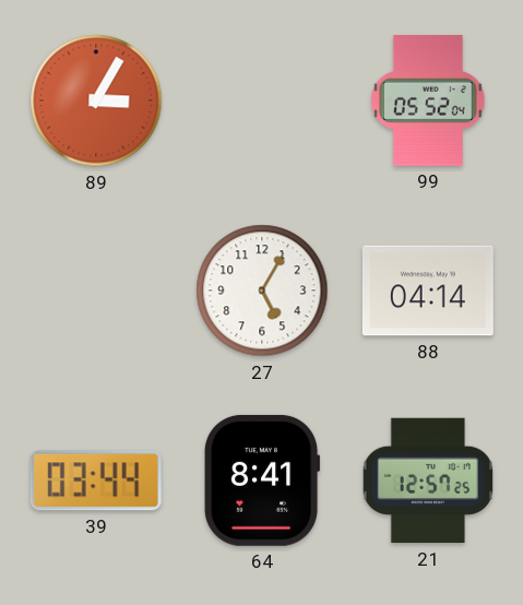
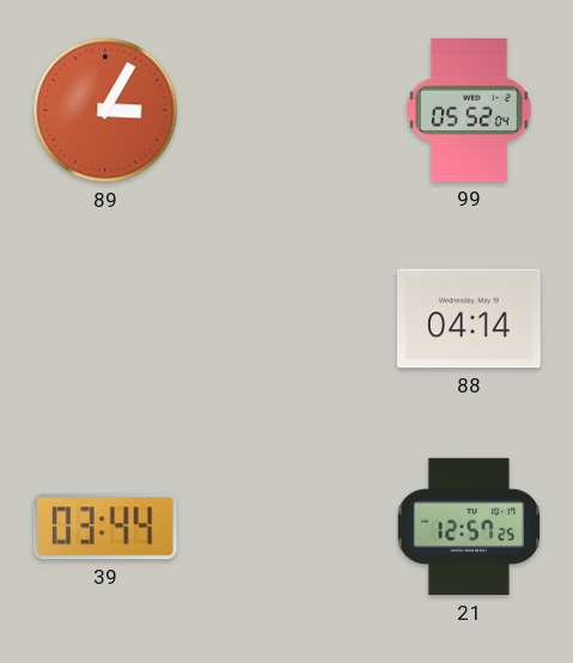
27: 5:05 -> none
64: 8:41 -> none
